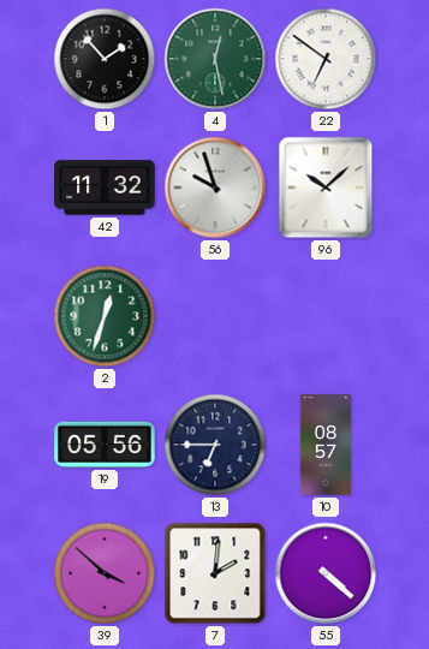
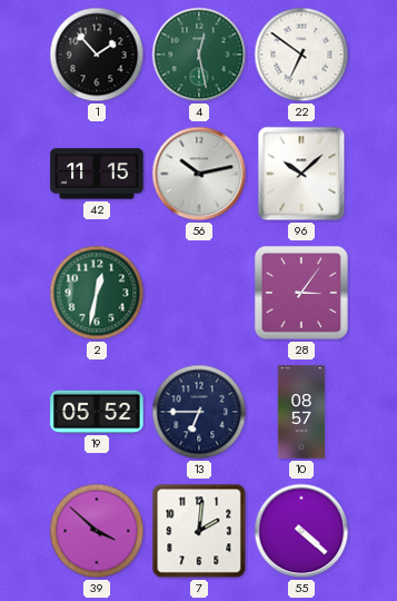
42: 11:32 -> 11:15
56: 9:57 -> 10:13
2: 12:33 -> 12:32
28: none -> 3:06
19: 05:56 -> 05:52
